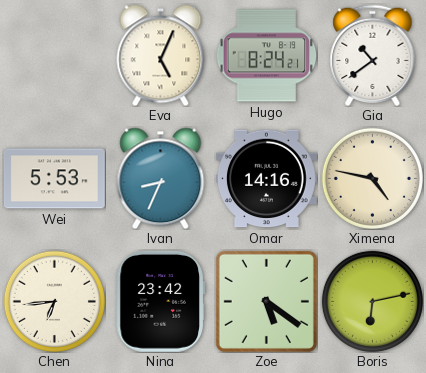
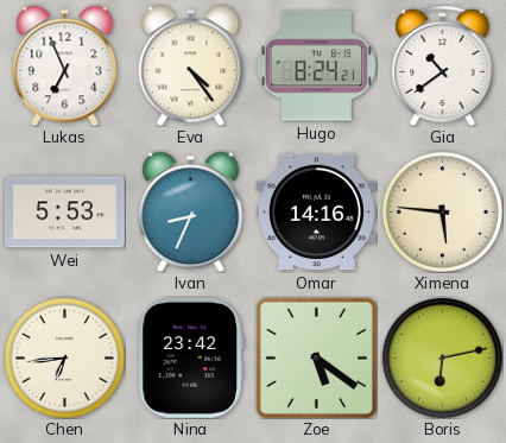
Lukas: none -> 6:56
Eva: 5:04 -> 4:24
Ximena: 4:47 -> 5:46
